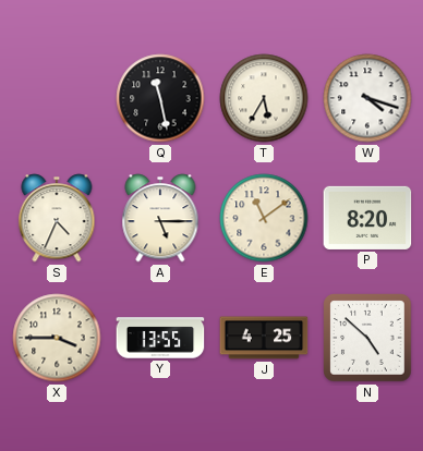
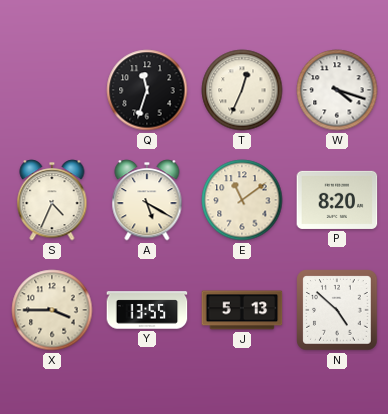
Q: 11:28 -> 11:33
T: 5:35 -> 12:34
A: 5:15 -> 5:20
J: 4:25 -> 5:13
